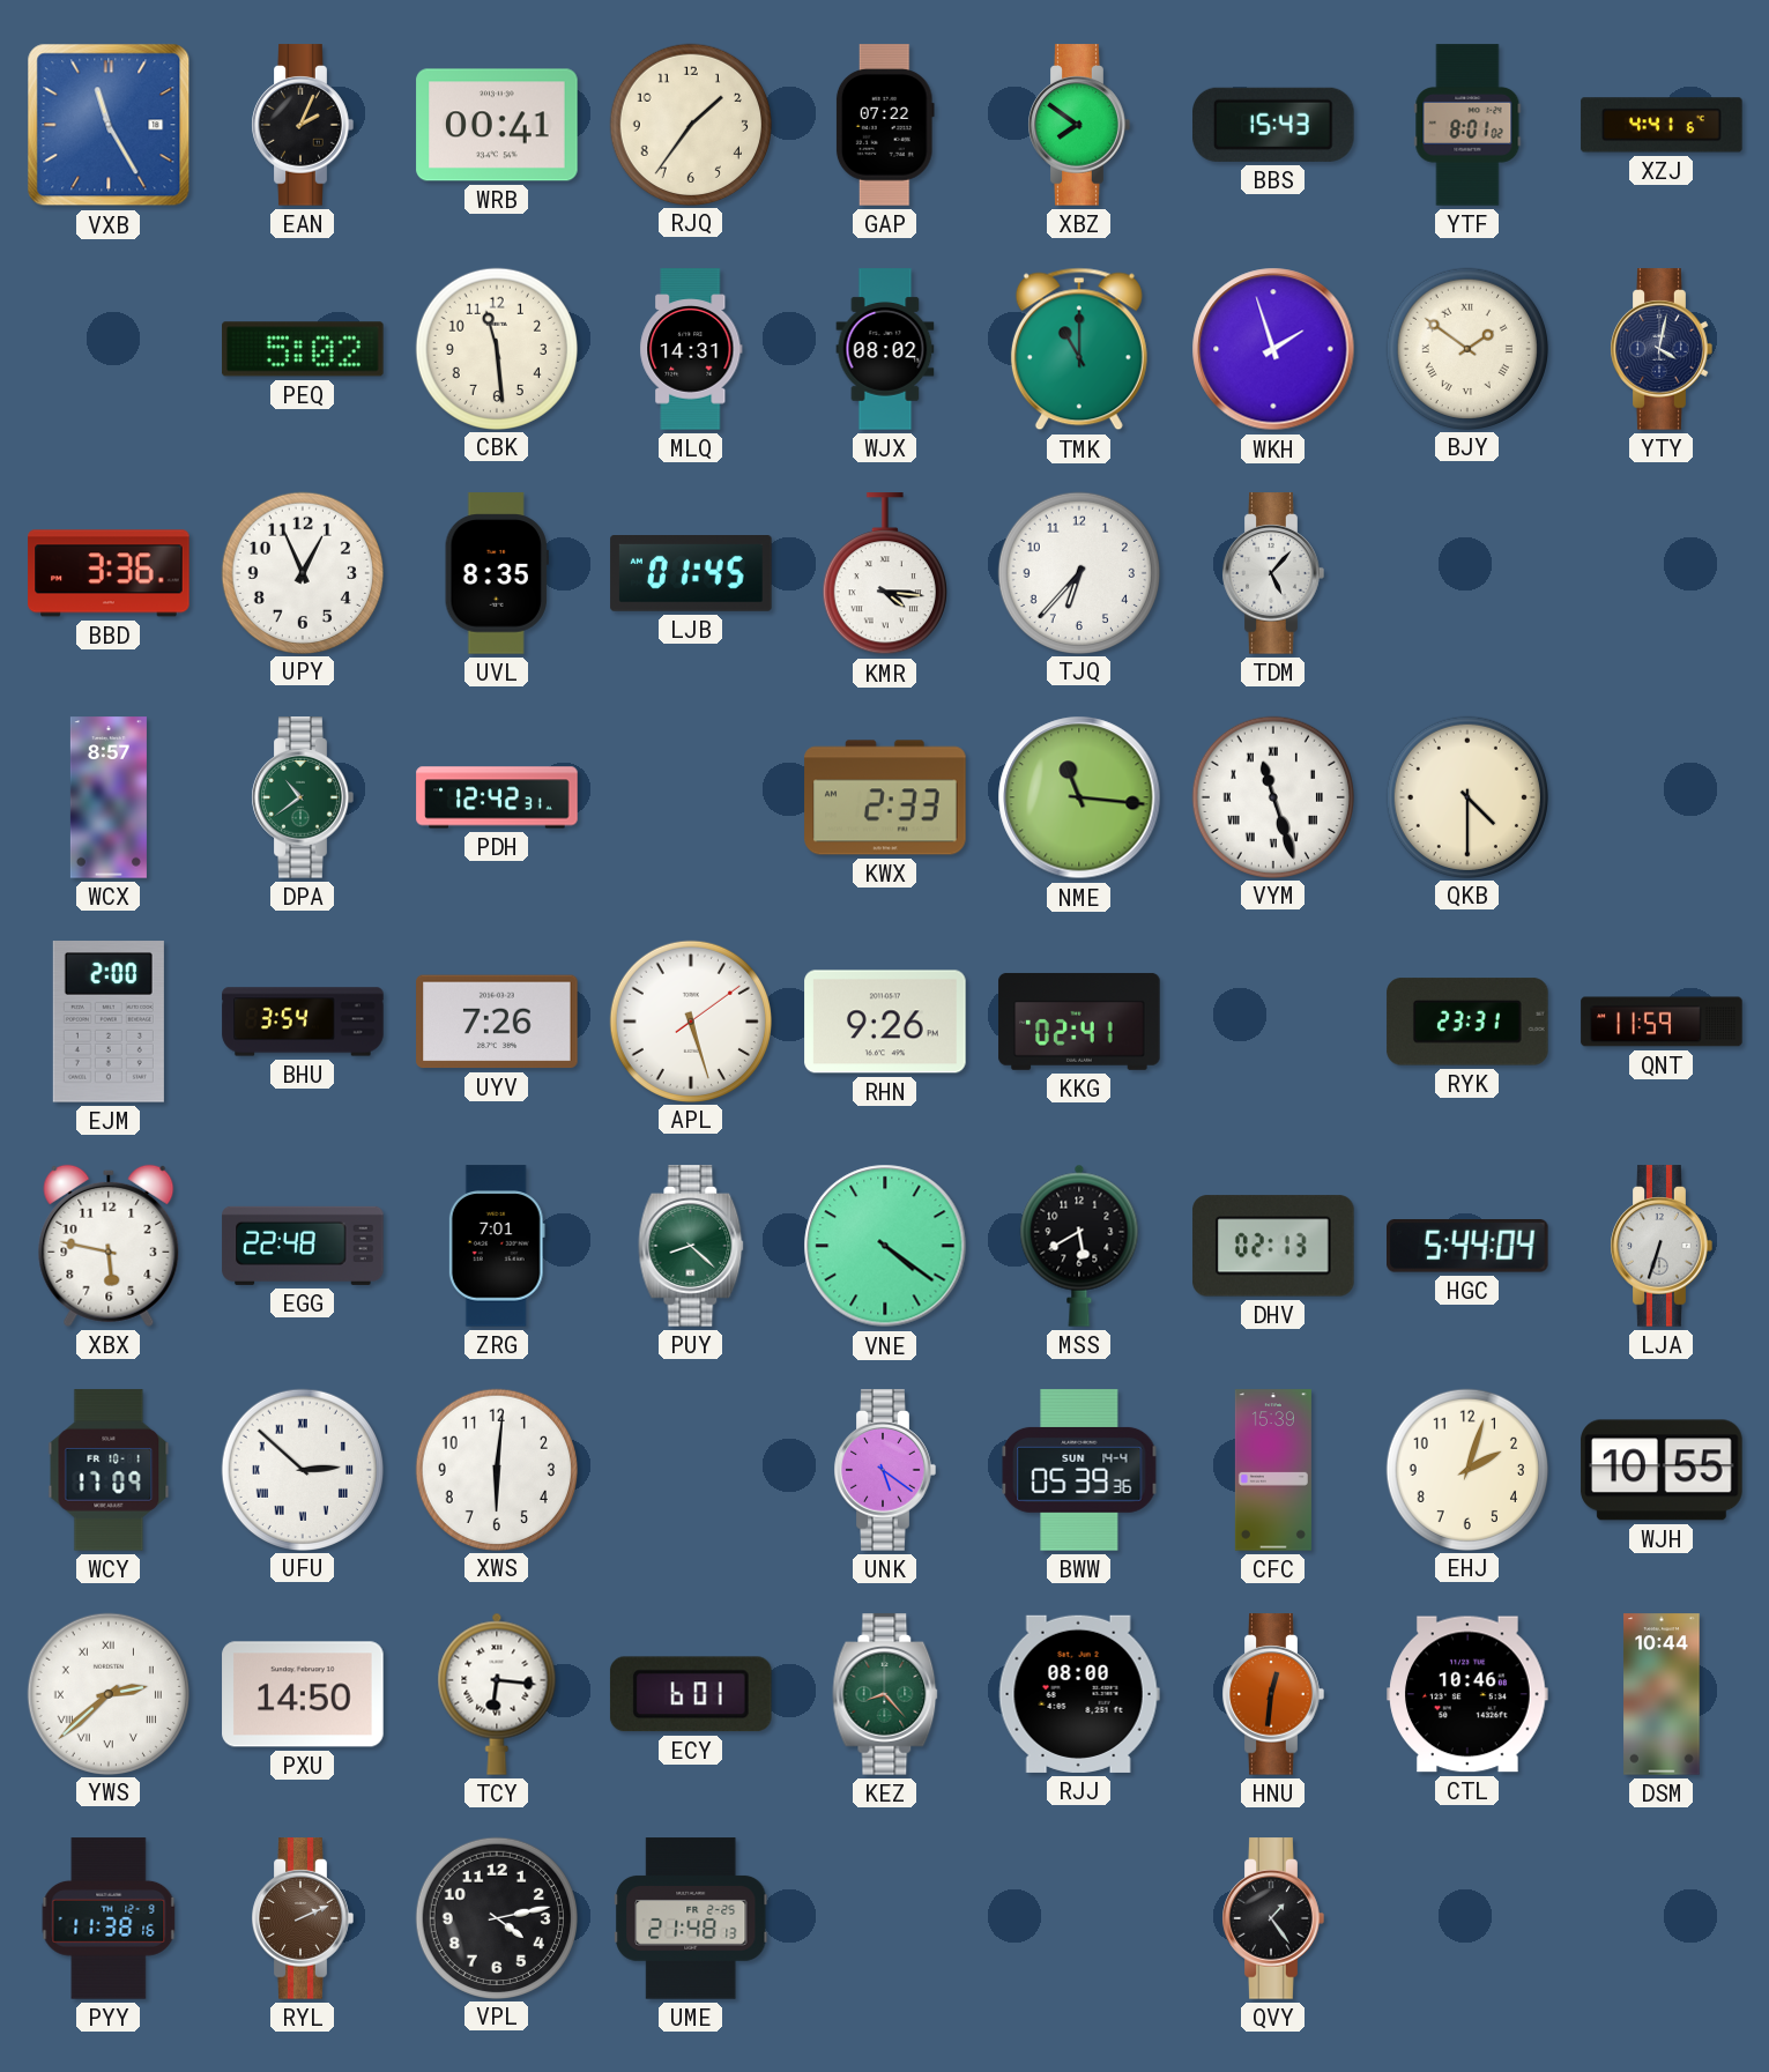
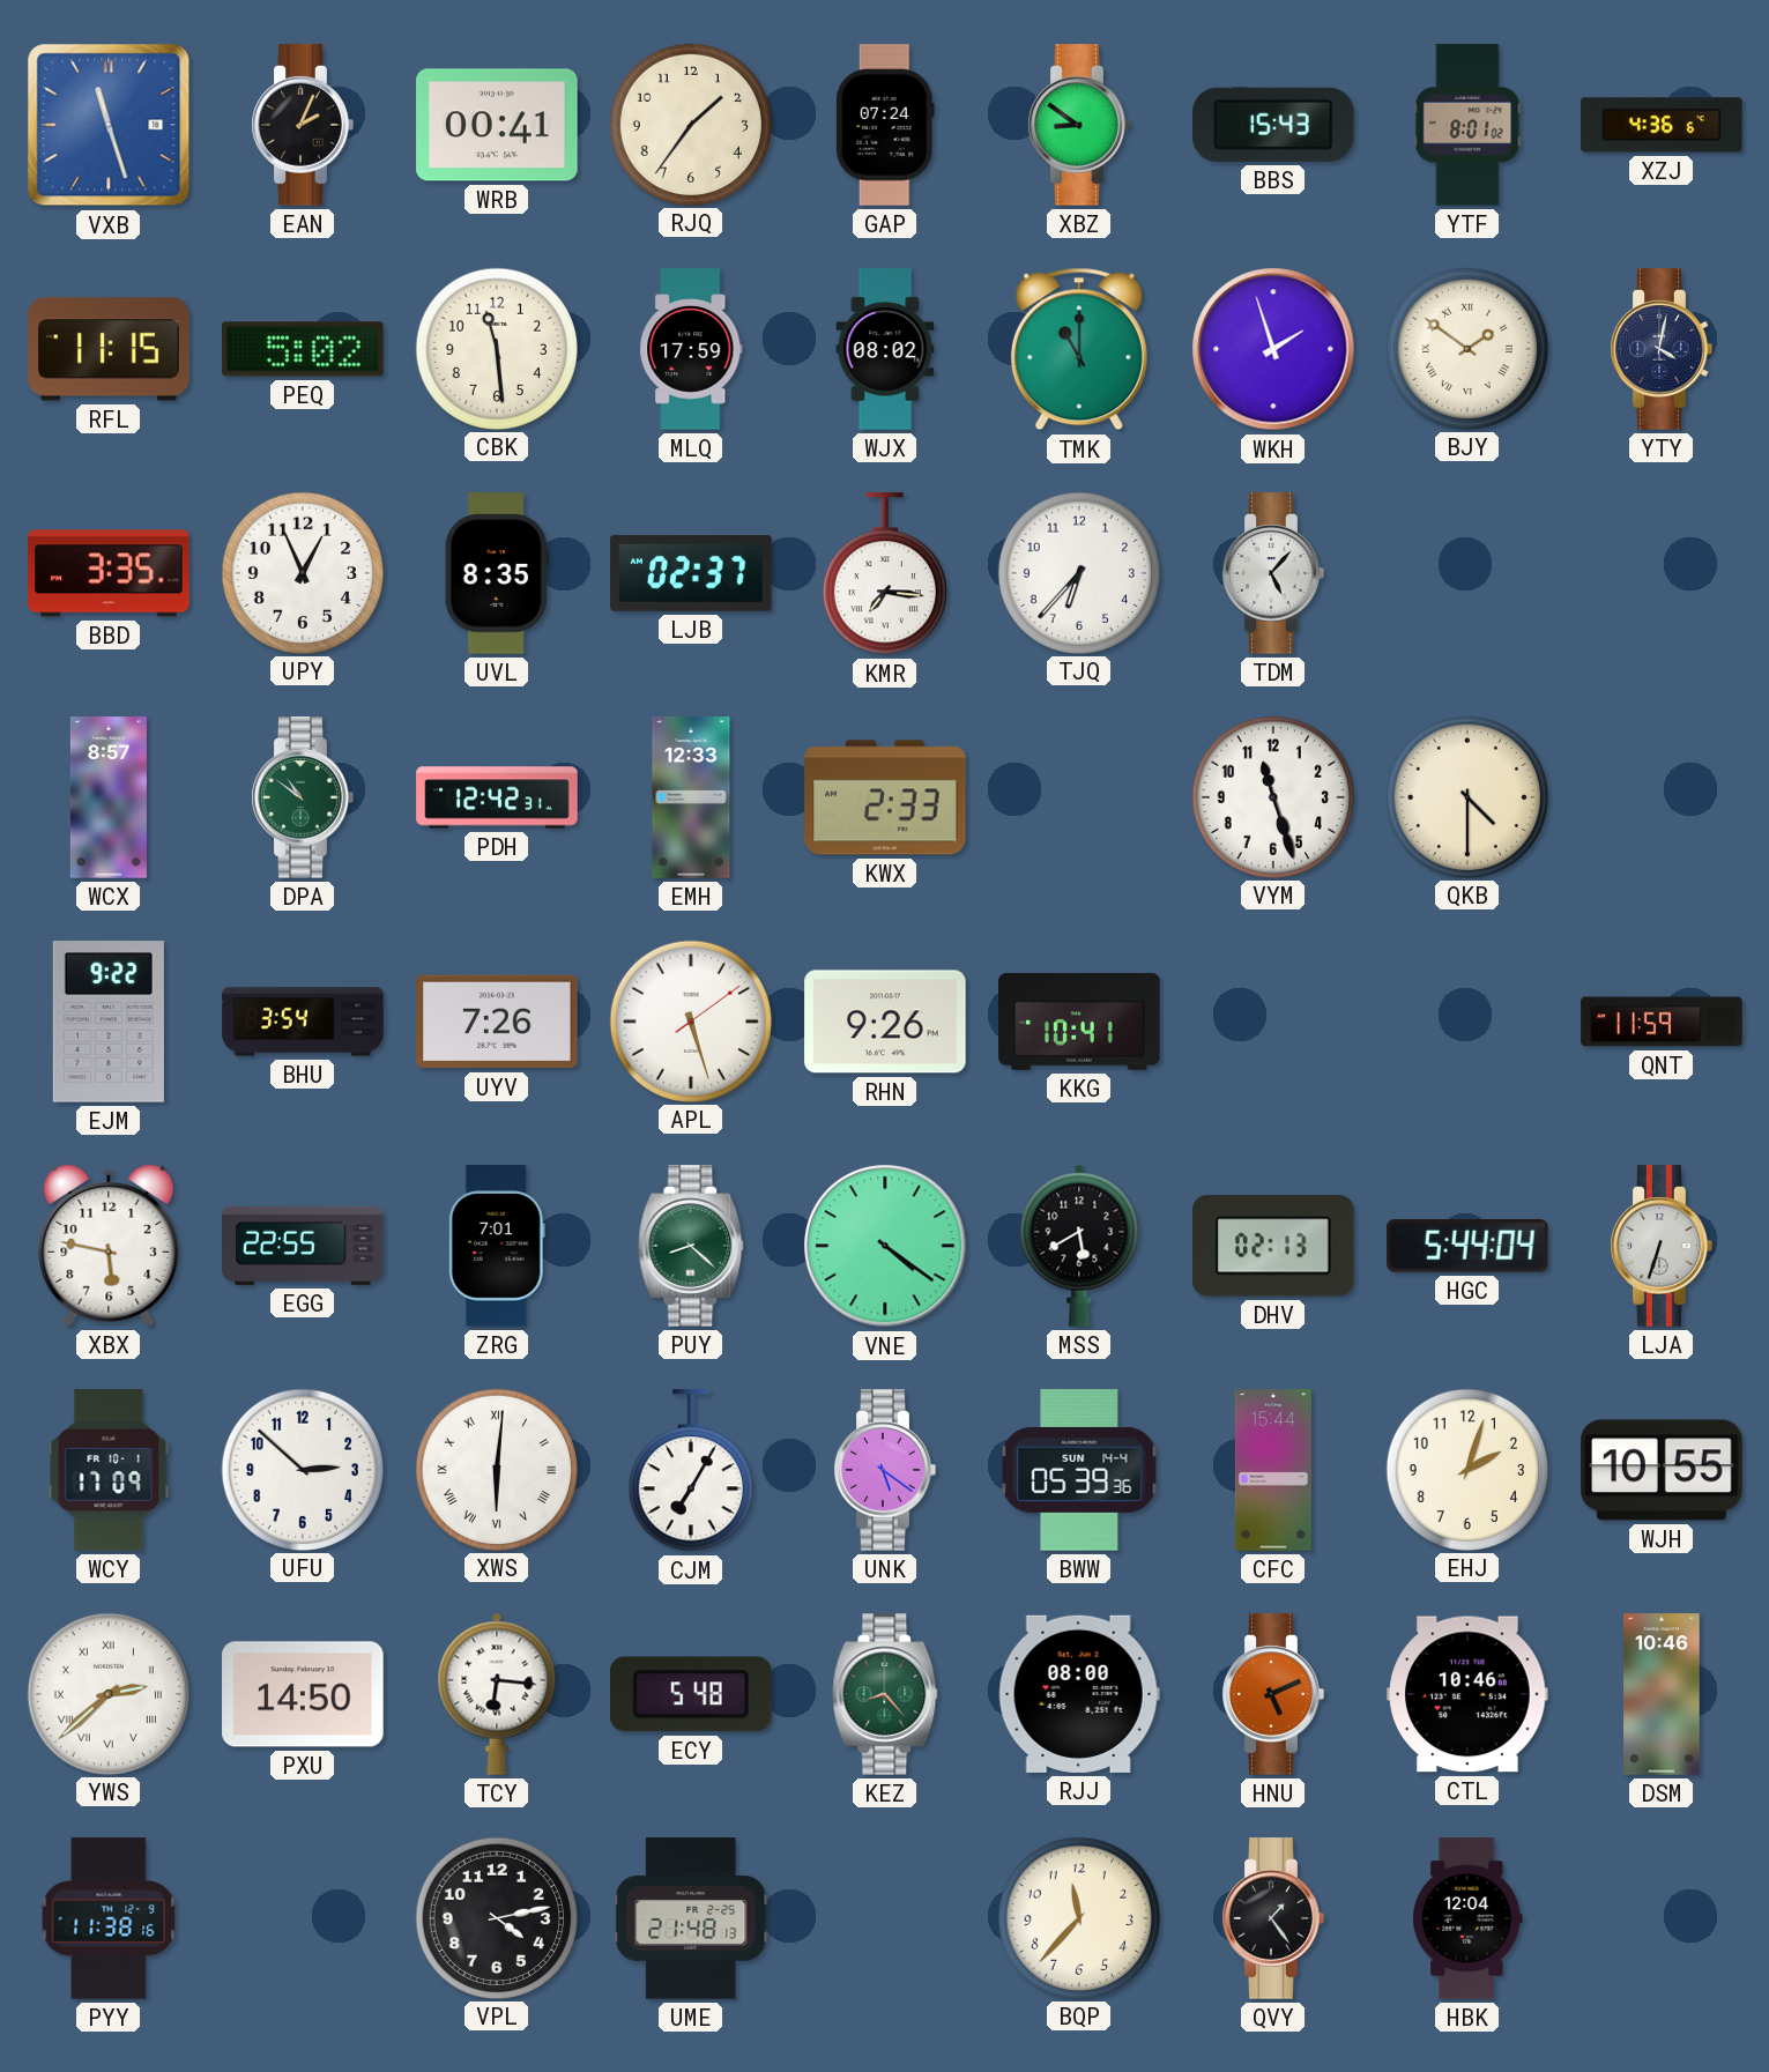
VXB: 11:25 -> 11:27
GAP: 07:22 -> 07:24
XBZ: 7:51 -> 8:51
XZJ: 4:41 -> 4:36
RFL: none -> 11:15
MLQ: 14:31 -> 17:59
BBD: 3:36 -> 3:35
LJB: 01:45 -> 02:37
KMR: 4:16 -> 7:16
DPA: 10:39 -> 10:51
EMH: none -> 12:33
NME: 11:16 -> none
VYM numerals: Roman -> Arabic
EJM: 2:00 -> 9:22
KKG: 02:41 -> 10:41
RYK: 23:31 -> none
EGG: 22:48 -> 22:55
UFU numerals: Roman -> Arabic
XWS numerals: Arabic -> Roman
CJM: none -> 7:05
CFC: 15:39 -> 15:44
ECY: 6:01 -> 5:48
HNU: 12:31 -> 5:11
DSM: 10:44 -> 10:46
RYL: 2:11 -> none
BQP: none -> 11:37
HBK: none -> 12:04
